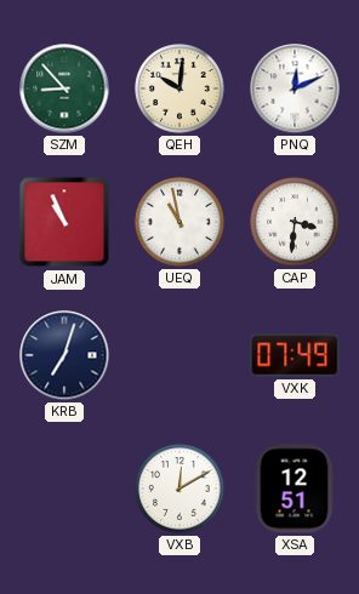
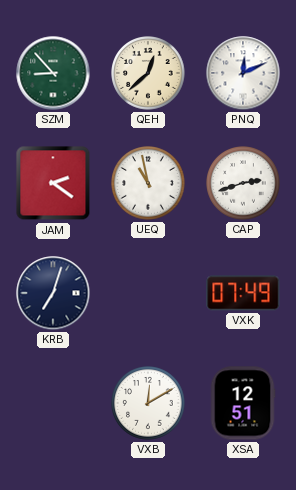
QEH: 10:01 -> 12:38
JAM: 10:56 -> 2:21
CAP: 3:31 -> 2:42
